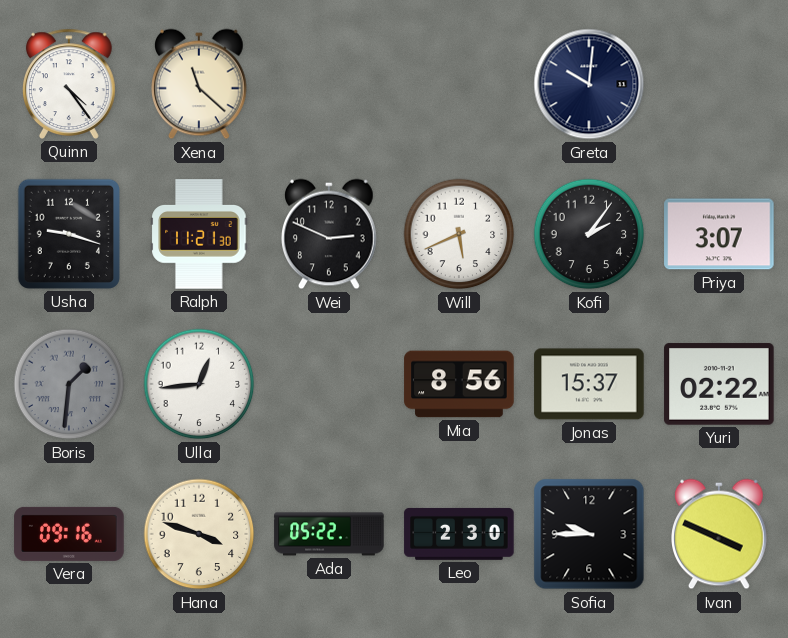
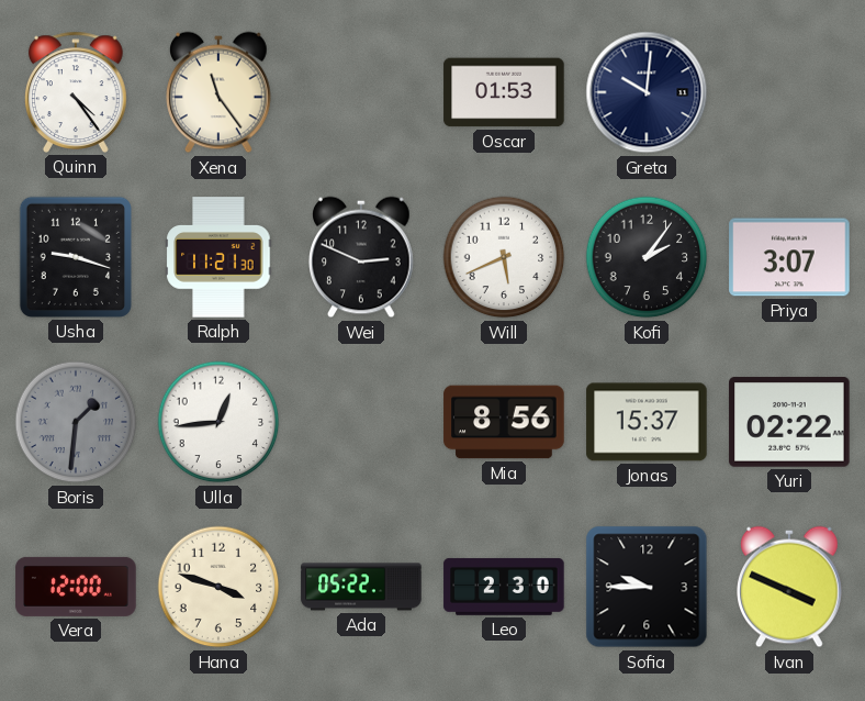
Xena: 11:22 -> 11:24
Oscar: none -> 01:53
Vera: 09:16 -> 12:00
